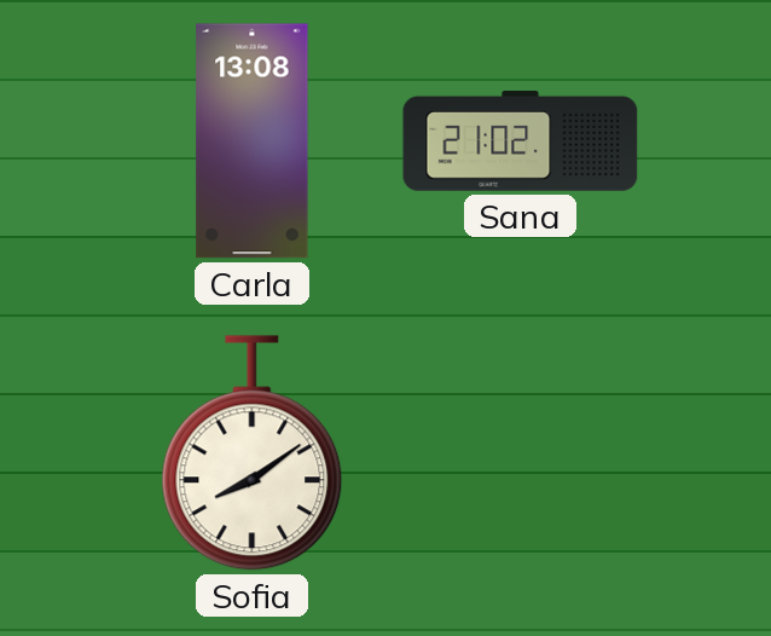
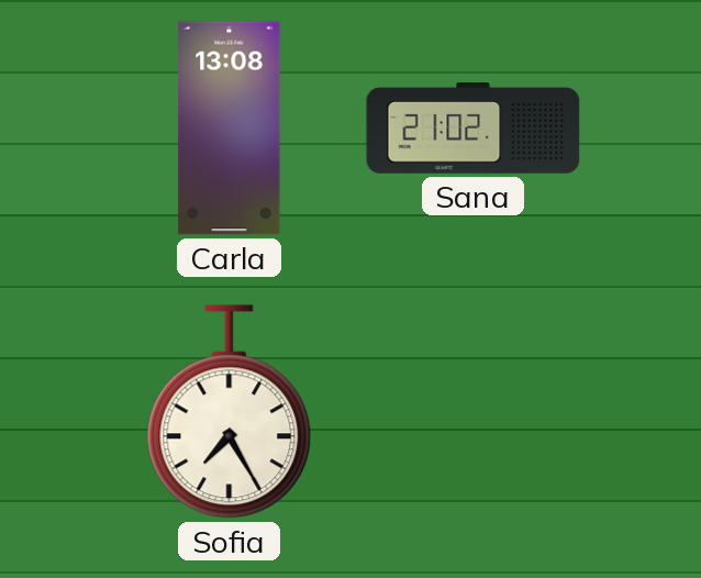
Sofia: 8:09 -> 7:25
